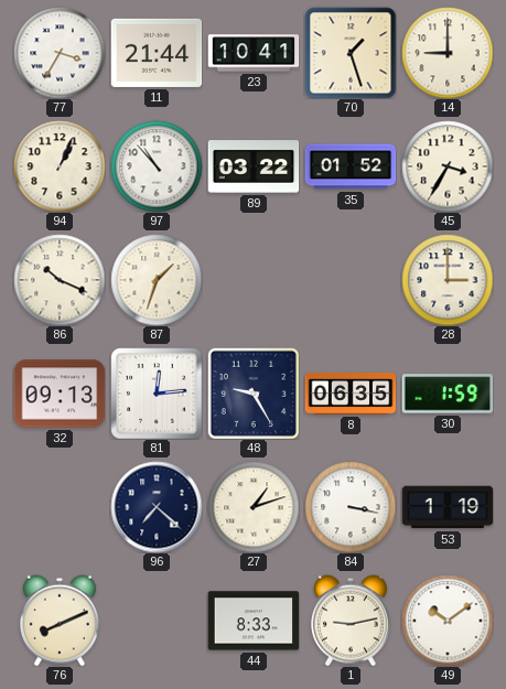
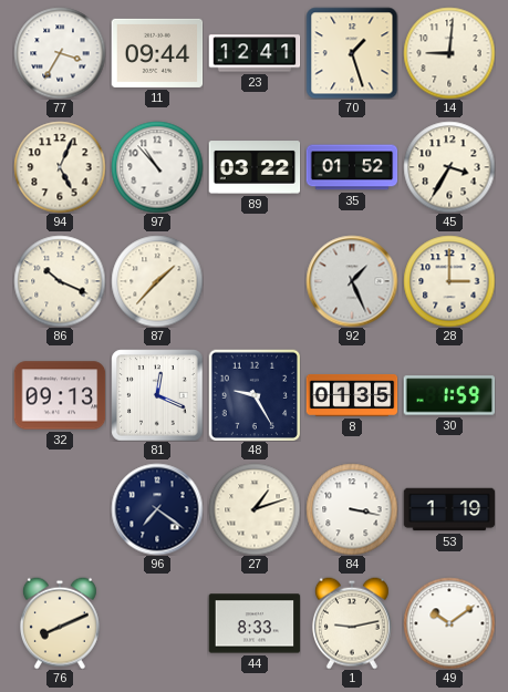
11: 21:44 -> 09:44
23: 10:41 -> 12:41
14: 9:00 -> 9:01
94: 1:04 -> 5:04
87: 1:33 -> 1:37
92: none -> 1:26
81: 12:14 -> 12:19
8: 06:35 -> 01:35
96: 7:22 -> 7:21
